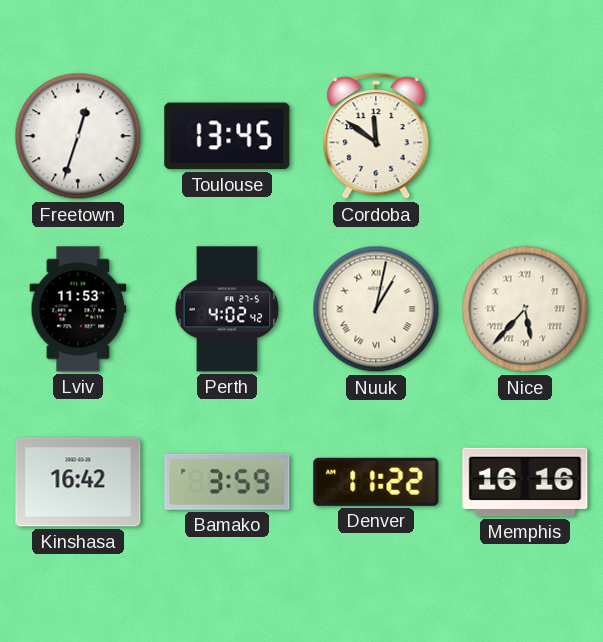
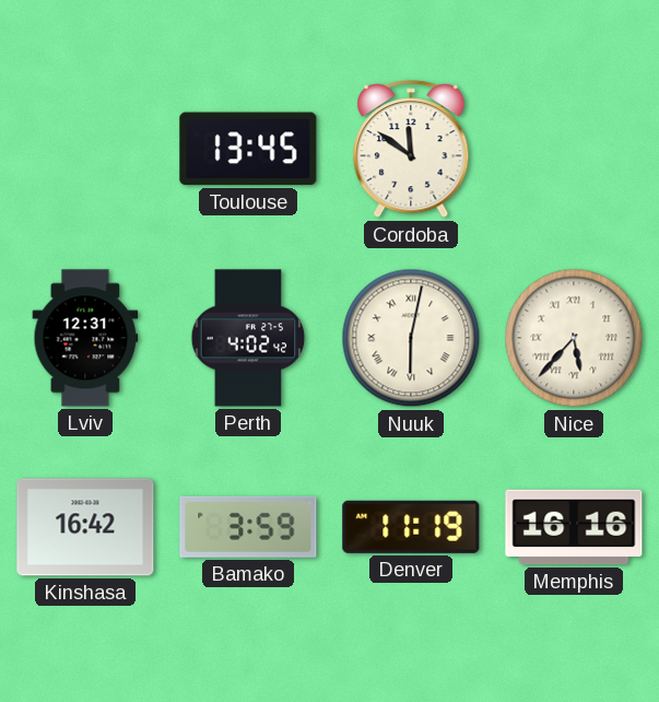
Freetown: 12:33 -> none
Lviv: 11:53 -> 12:31
Nuuk: 1:02 -> 6:02
Denver: 11:22 -> 11:19
